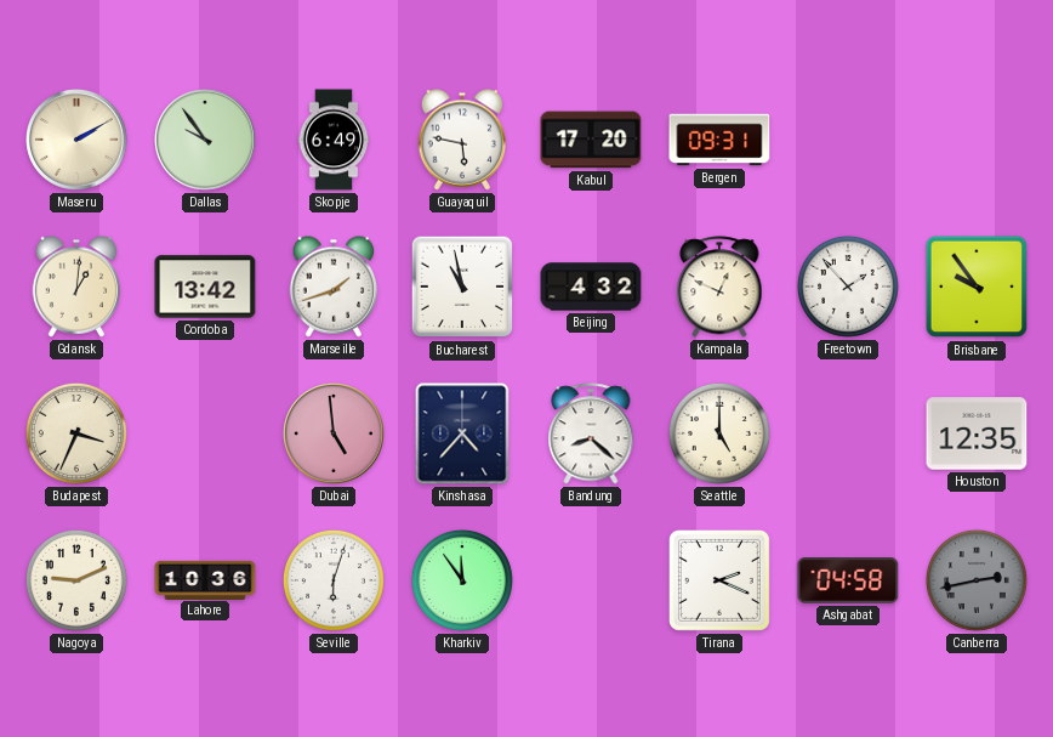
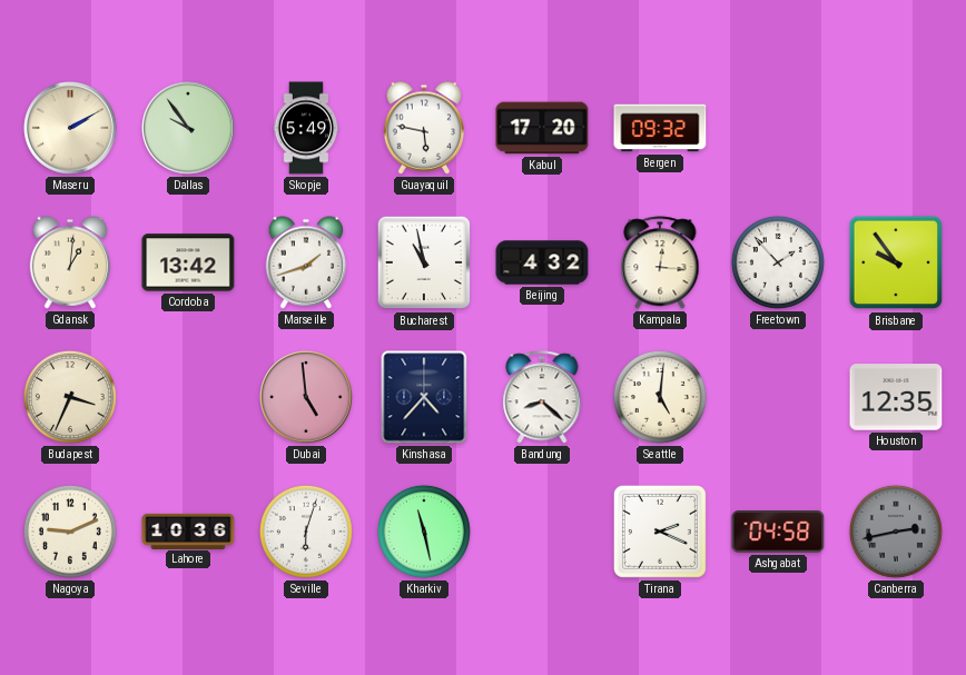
Skopje: 6:49 -> 5:49
Bergen: 09:31 -> 09:32
Kampala: 12:49 -> 12:16
Seattle: 5:00 -> 5:01
Kharkiv: 11:54 -> 11:28
